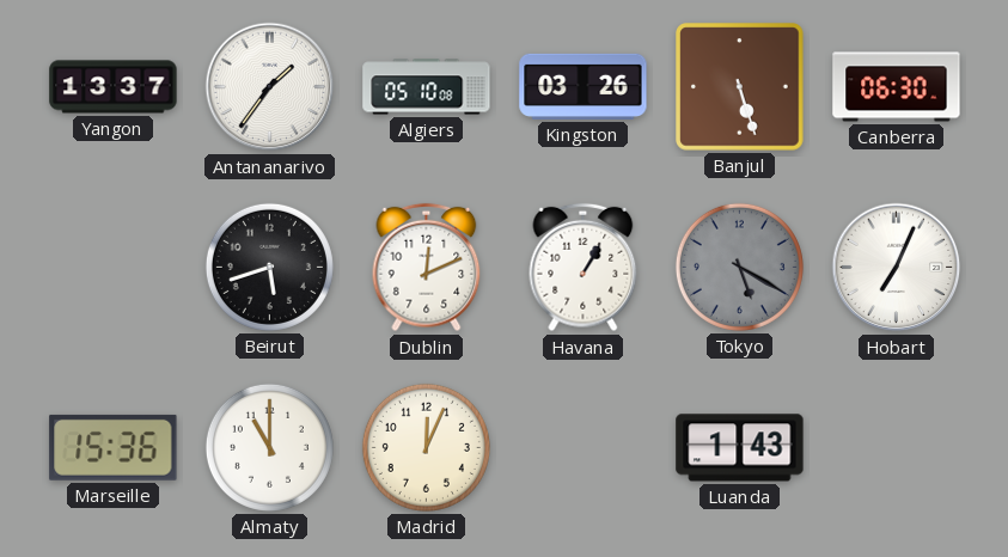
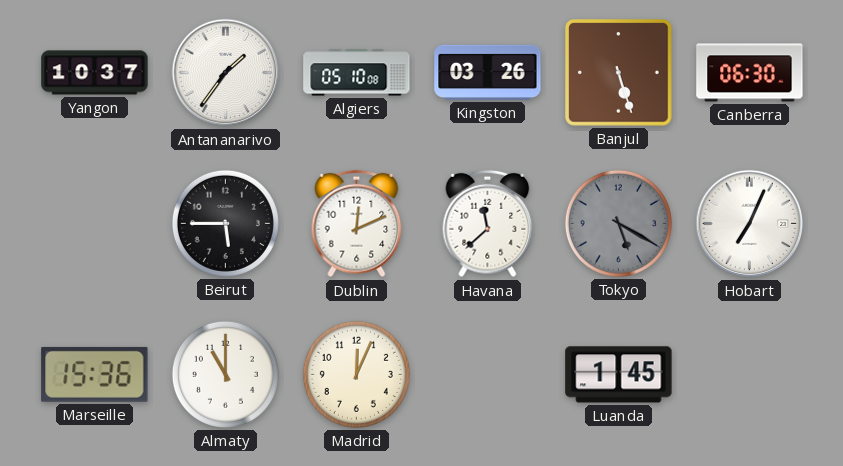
Yangon: 13:37 -> 10:37
Beirut: 5:42 -> 5:45
Havana: 1:05 -> 11:38
Luanda: 1:43 -> 1:45
